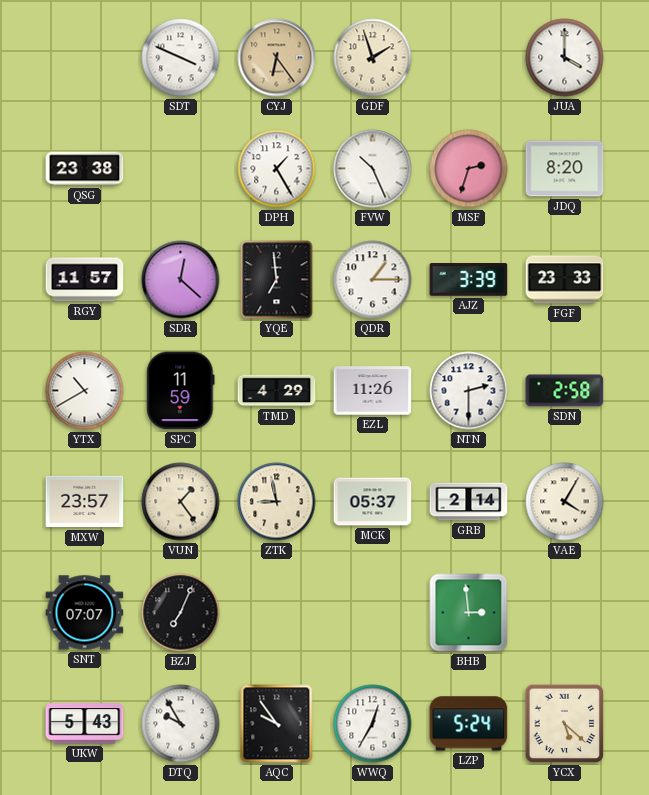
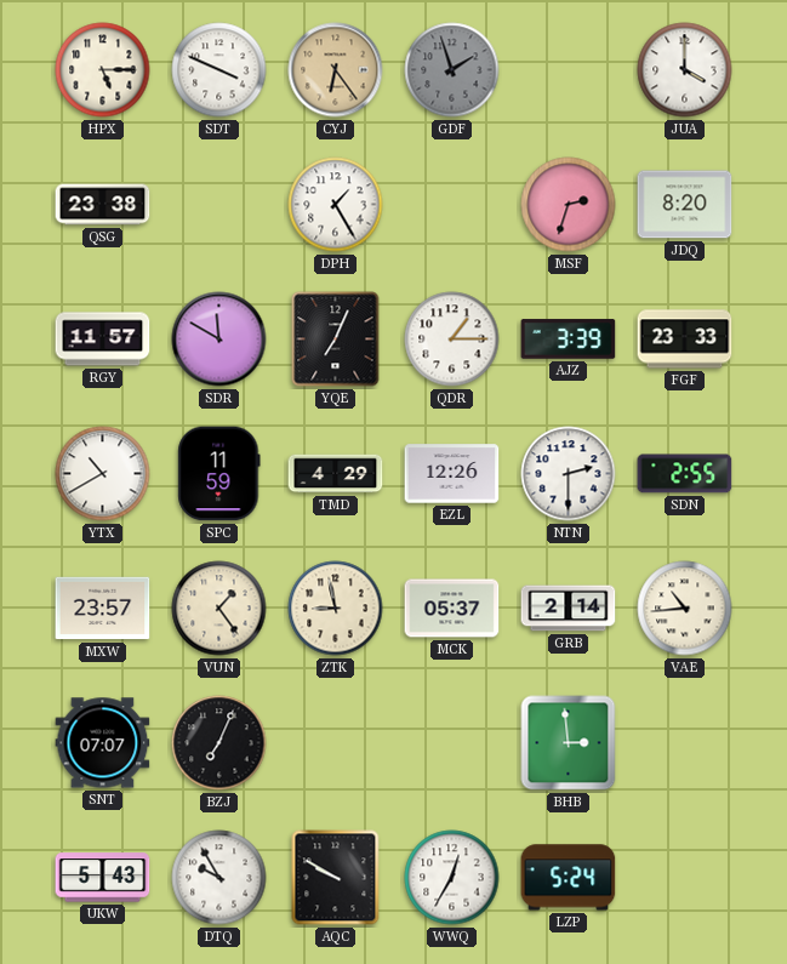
HPX: none -> 5:15
GDF dial: cream -> grey
FVW: 10:26 -> none
SDR: 12:22 -> 11:50
YQE: 6:59 -> 7:04
EZL: 11:26 -> 12:26
SDN: 2:58 -> 2:55
VAE: 4:05 -> 10:44
AQC: 9:54 -> 9:50
YCX: 5:22 -> none
